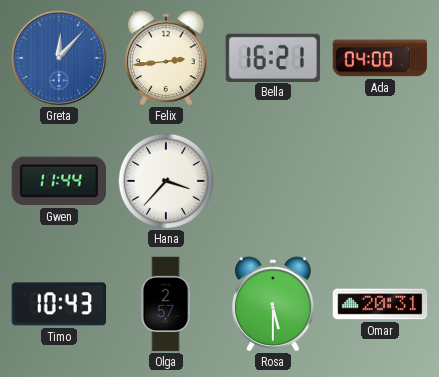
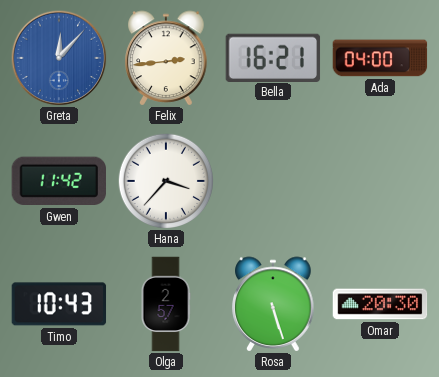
Gwen: 11:44 -> 11:42
Rosa: 5:30 -> 5:27
Omar: 20:31 -> 20:30
